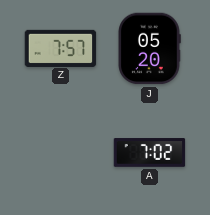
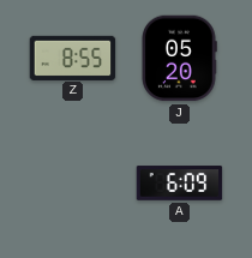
Z: 7:57 -> 8:55
A: 7:02 -> 6:09
